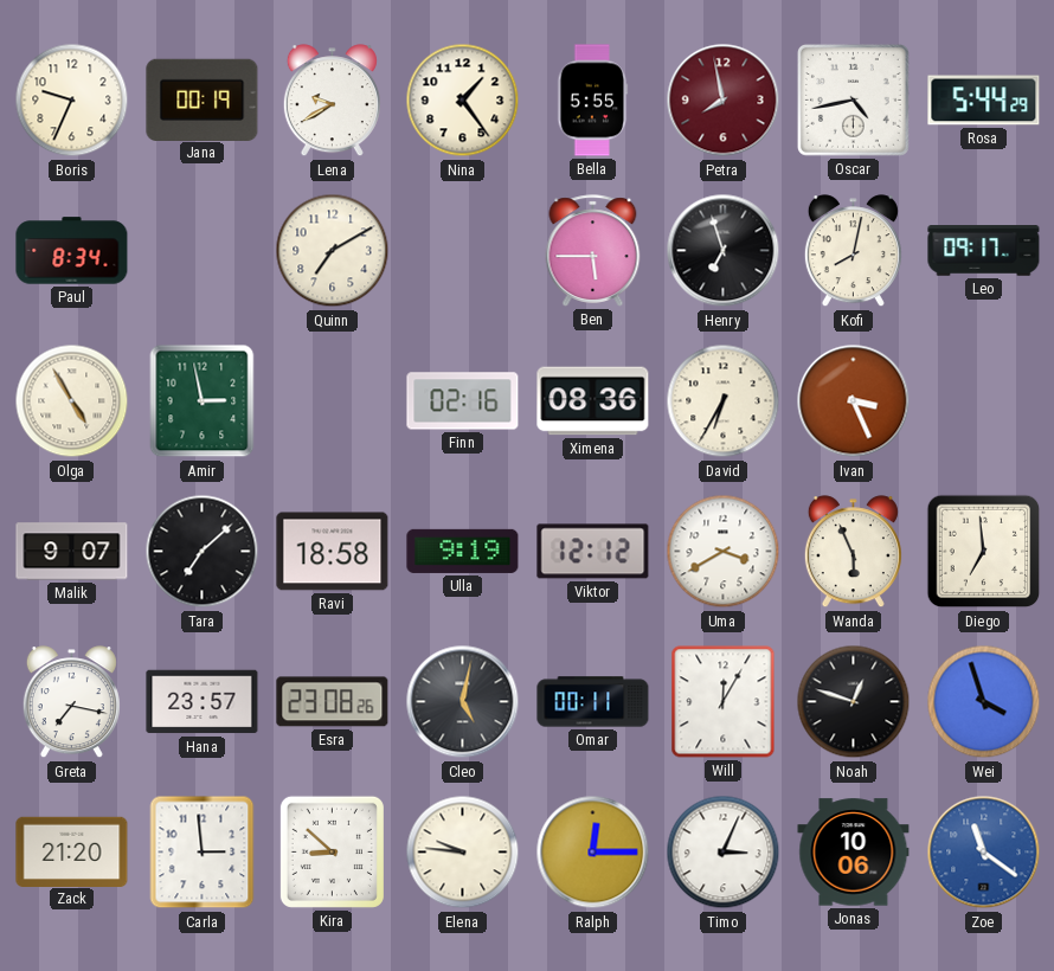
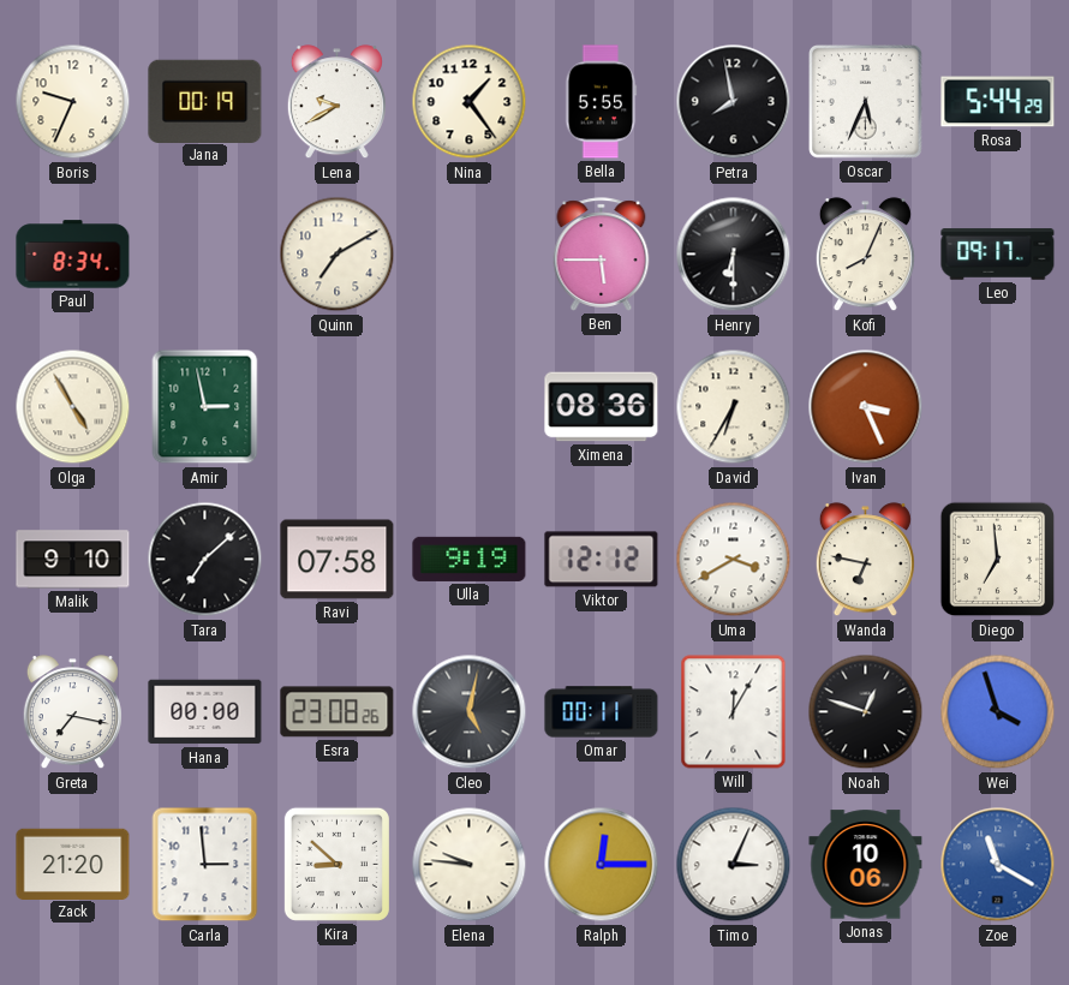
Petra dial: burgundy -> black
Oscar: 4:43 -> 5:34
Henry: 6:57 -> 6:30
Kofi: 8:02 -> 8:04
Finn: 02:16 -> none
Malik: 9:07 -> 9:10
Ravi: 18:58 -> 07:58
Wanda: 5:56 -> 6:47
Hana: 23:57 -> 00:00
Zoe: 11:21 -> 11:20
